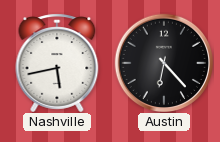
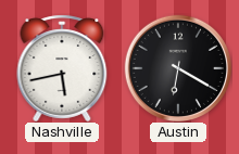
Austin: 6:23 -> 6:20
